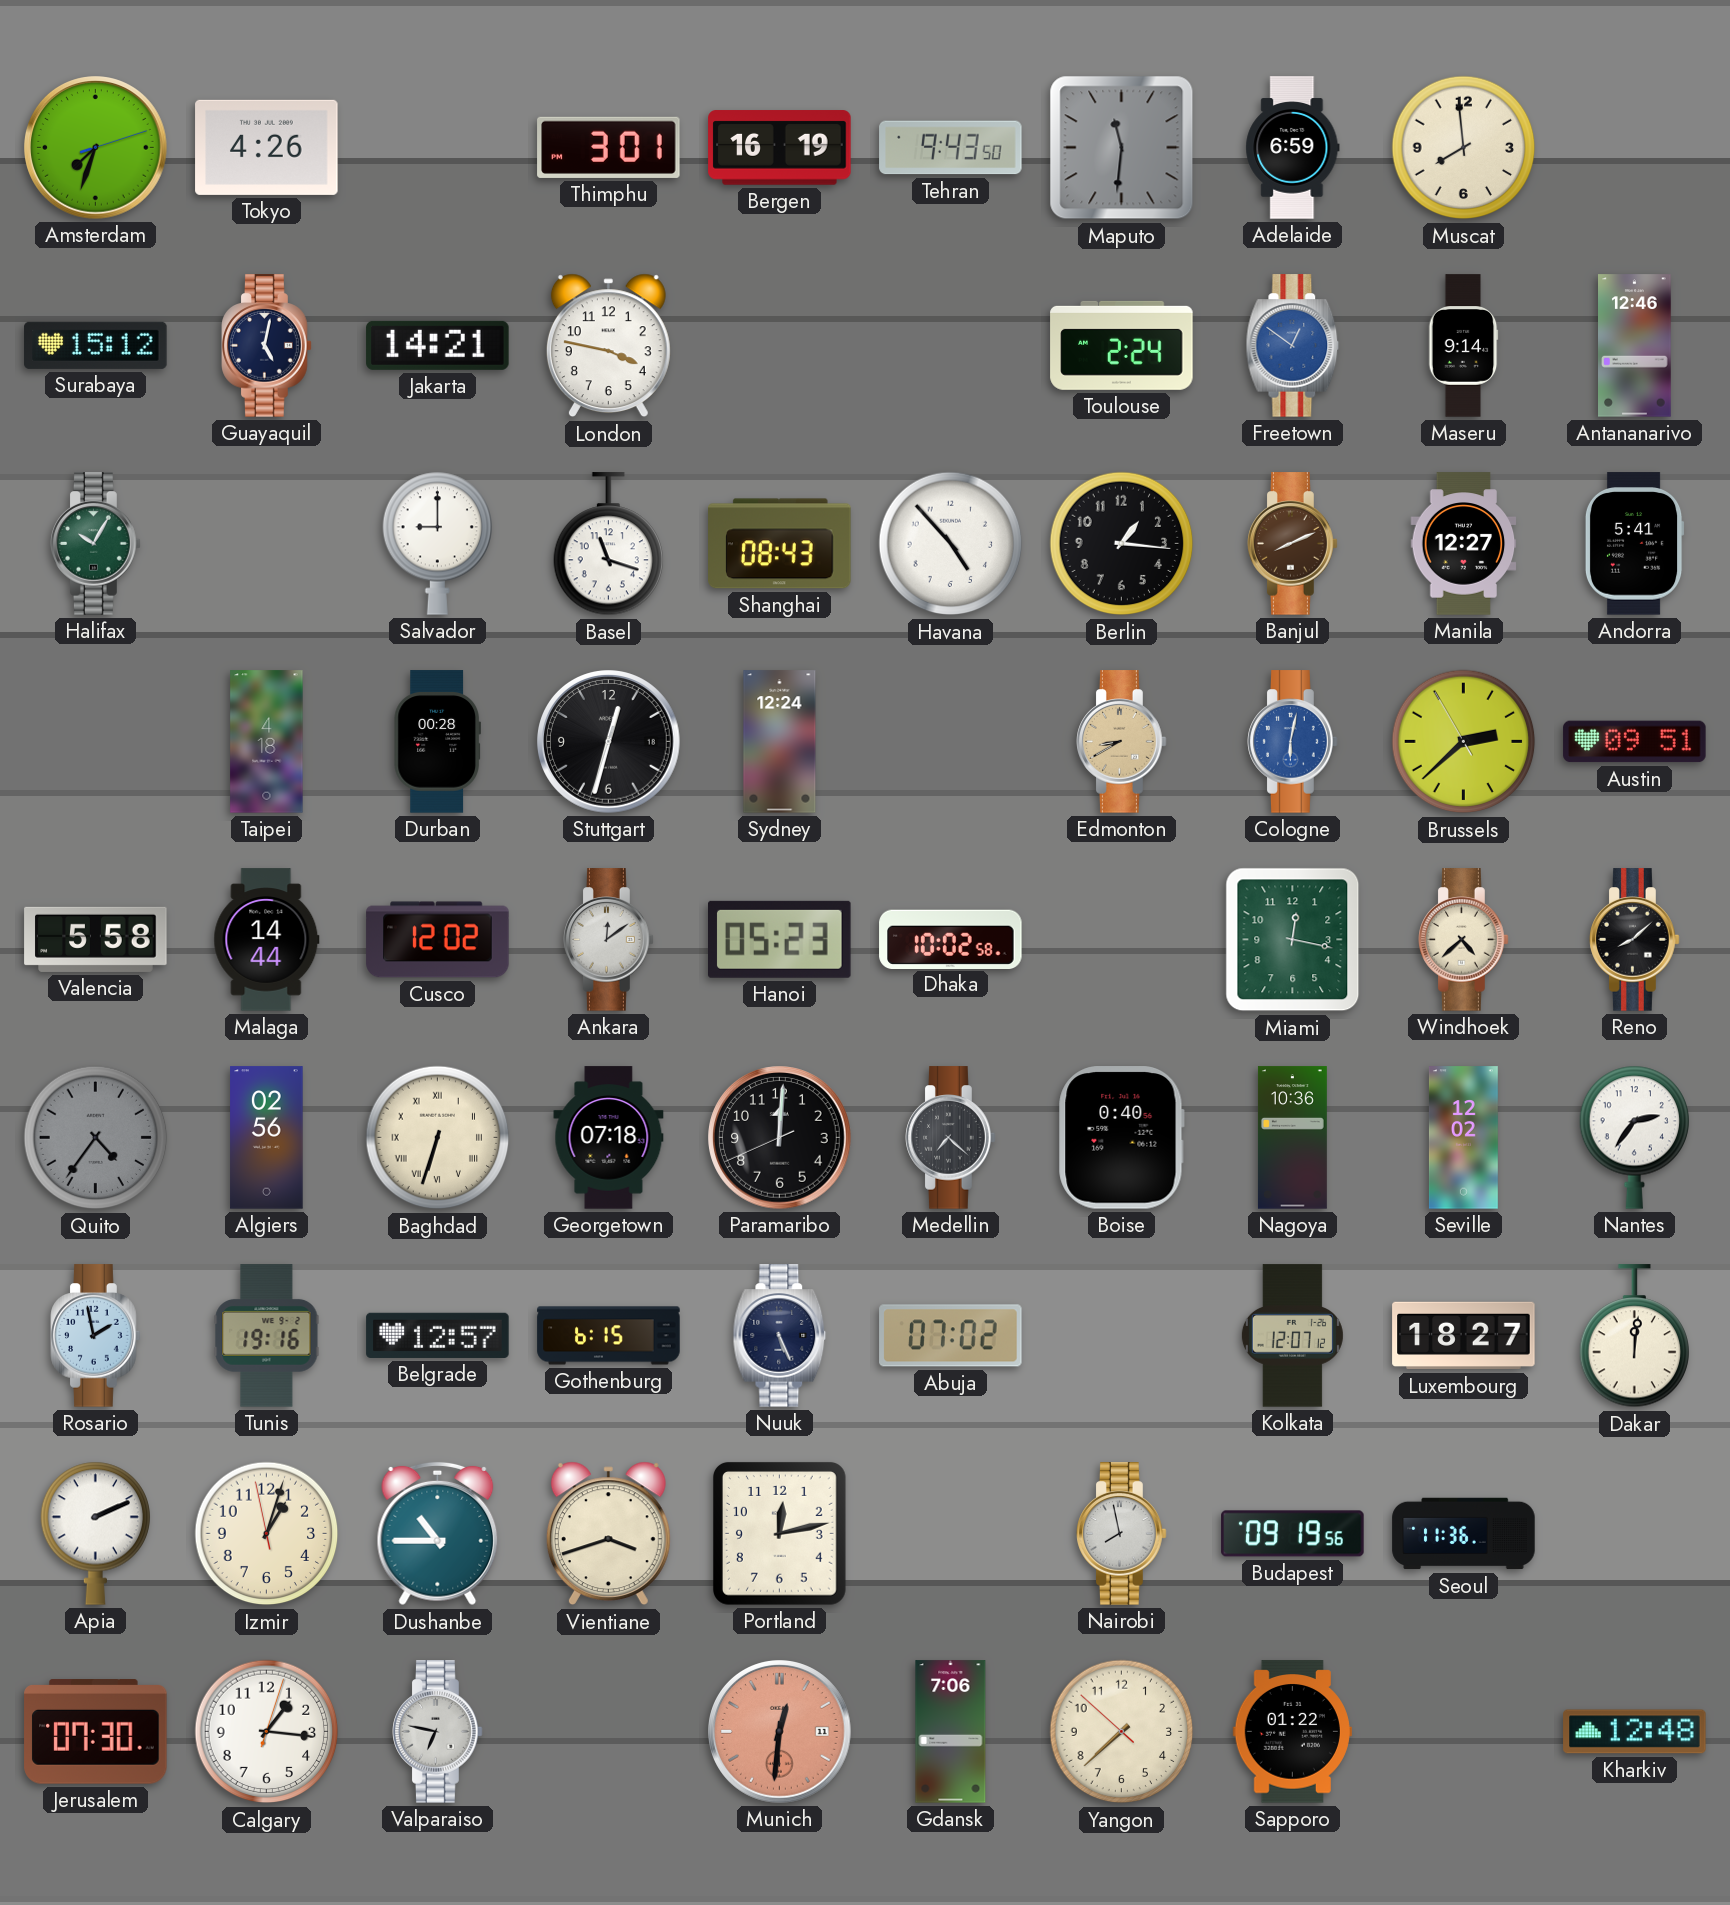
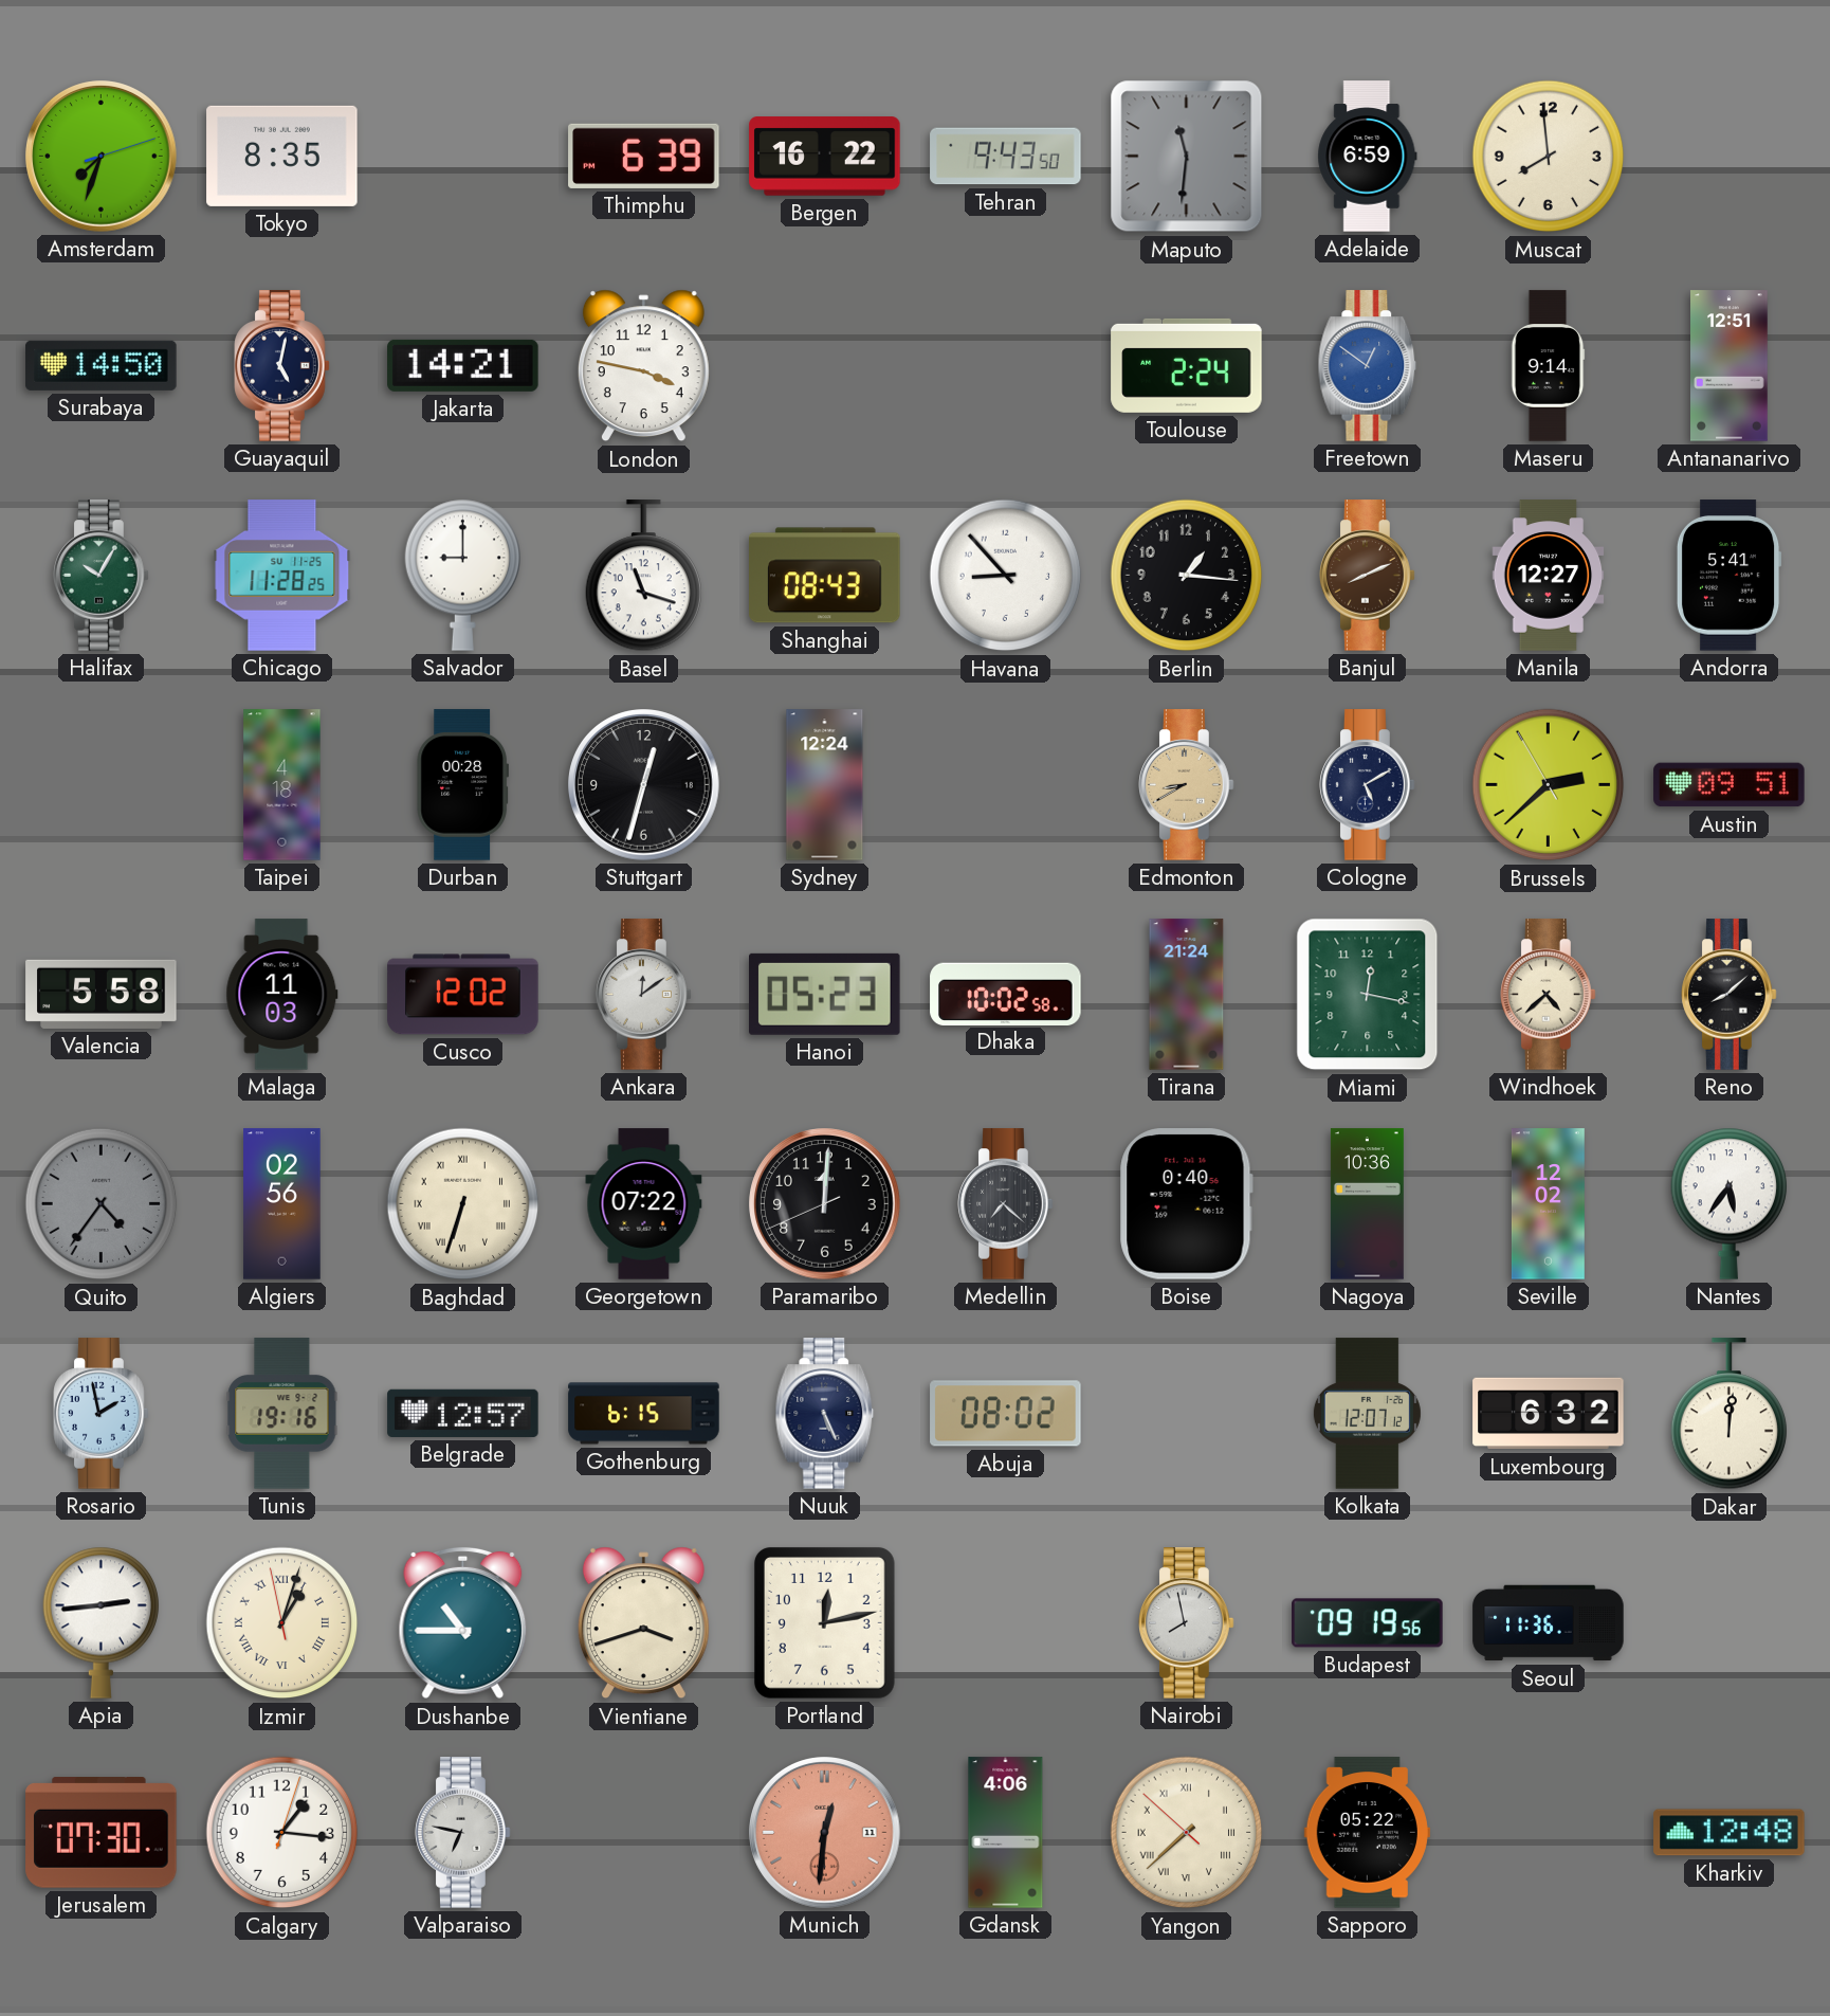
Tokyo: 4:26 -> 8:35
Thimphu: 3:01 -> 6:39
Bergen: 16:19 -> 16:22
Surabaya: 15:12 -> 14:50
Antananarivo: 12:46 -> 12:51
Chicago: none -> 11:28
Havana: 4:53 -> 8:53
Cologne: 6:02 -> 5:10
Cologne dial: blue -> navy
Malaga: 14:44 -> 11:03
Tirana: none -> 21:24
Georgetown: 07:18 -> 07:22
Nantes: 2:36 -> 5:36
Abuja: 07:02 -> 08:02
Luxembourg: 18:27 -> 6:32
Apia: 2:11 -> 2:44
Izmir numerals: Arabic -> Roman
Gdansk: 7:06 -> 4:06
Yangon numerals: Arabic -> Roman
Sapporo: 01:22 -> 05:22
